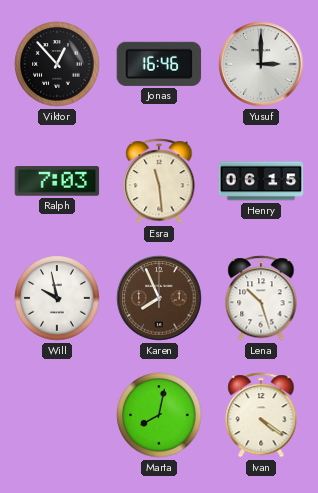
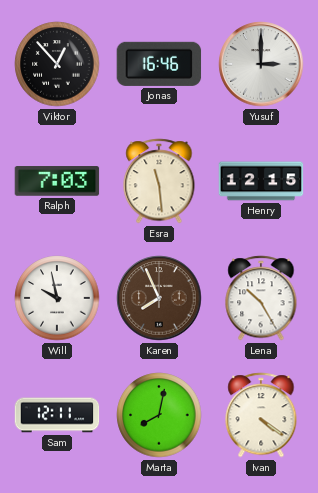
Henry: 06:15 -> 12:15
Lena: 10:27 -> 10:25
Sam: none -> 12:11
